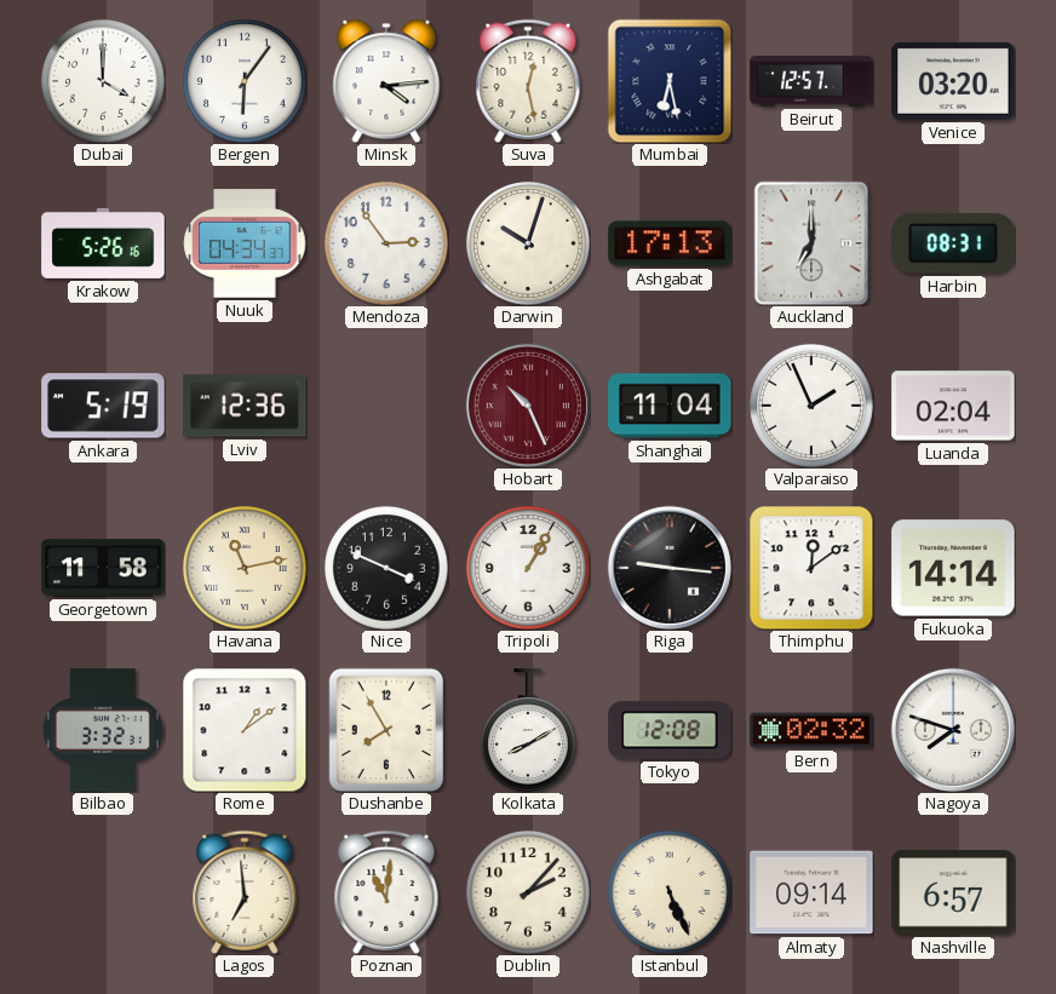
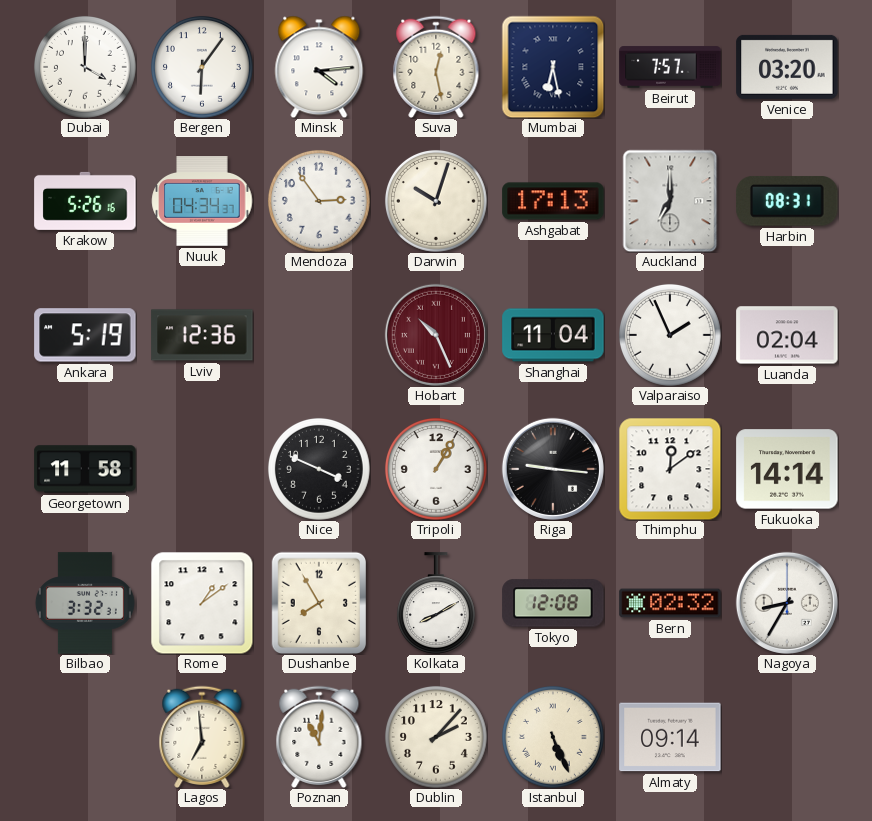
Beirut: 12:57 -> 7:57
Havana: 11:13 -> none
Nagoya: 7:48 -> 8:35
Nashville: 6:57 -> none
